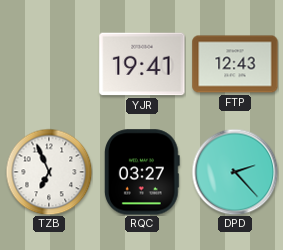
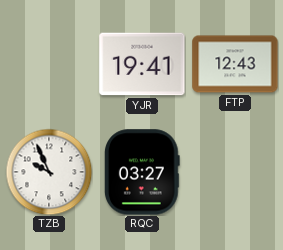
TZB: 6:56 -> 9:56
DPD: 2:23 -> none
